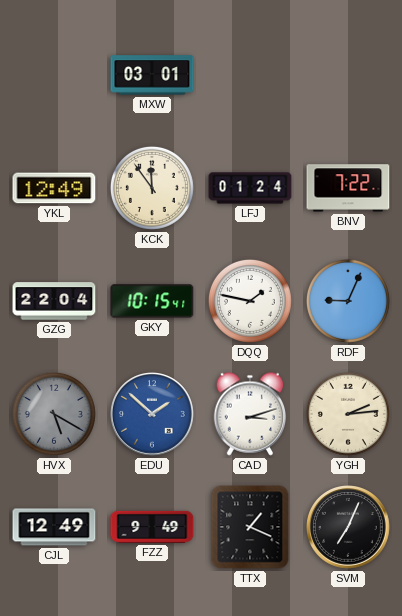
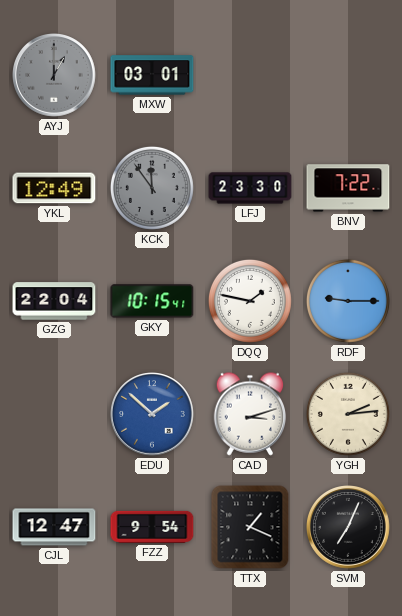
AYJ: none -> 1:00
KCK dial: cream -> grey
LFJ: 01:24 -> 23:30
RDF: 9:04 -> 9:15
HVX: 5:20 -> none
CJL: 12:49 -> 12:47
FZZ: 9:49 -> 9:54
